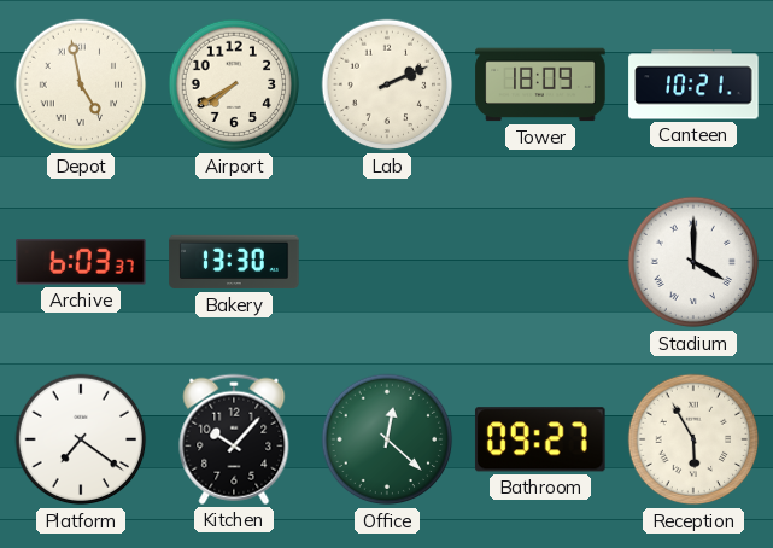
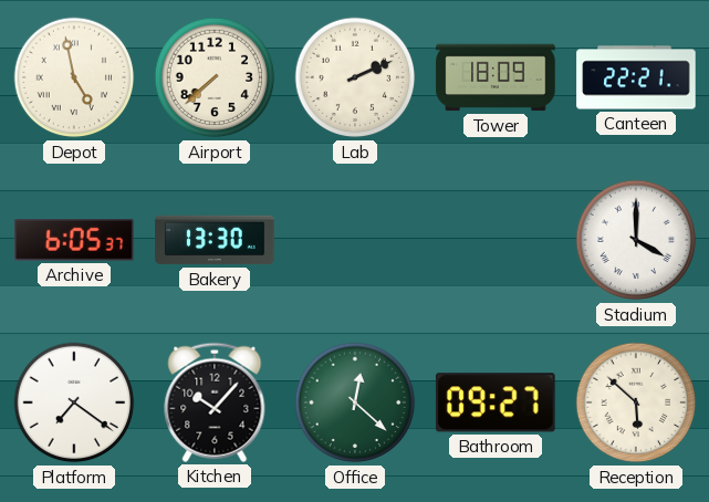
Airport: 7:40 -> 7:38
Canteen: 10:21 -> 22:21
Archive: 6:03 -> 6:05
Reception: 5:55 -> 5:52
